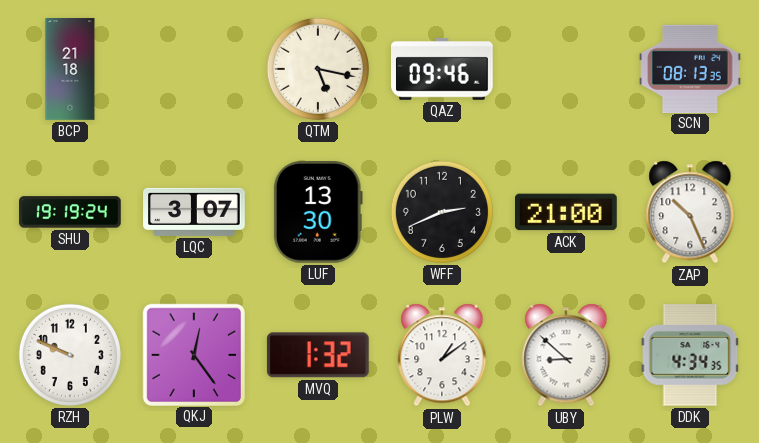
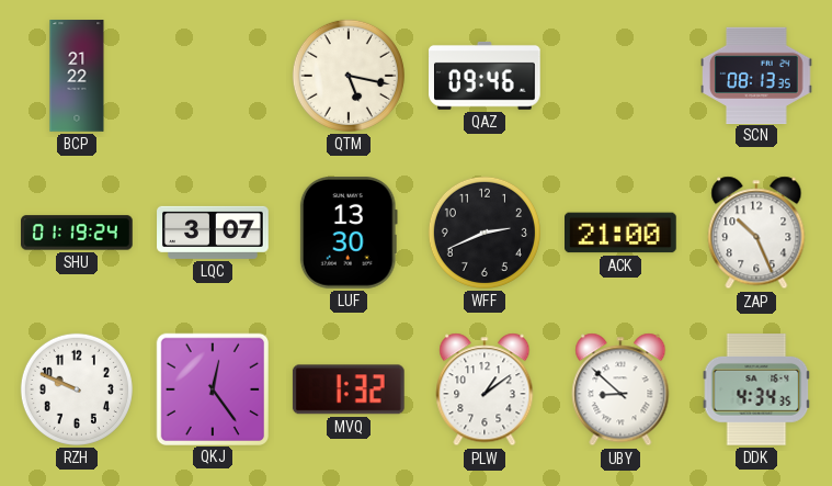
BCP: 21:18 -> 21:22
SHU: 19:19 -> 01:19
